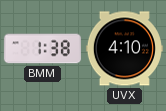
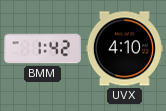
BMM: 1:38 -> 1:42
